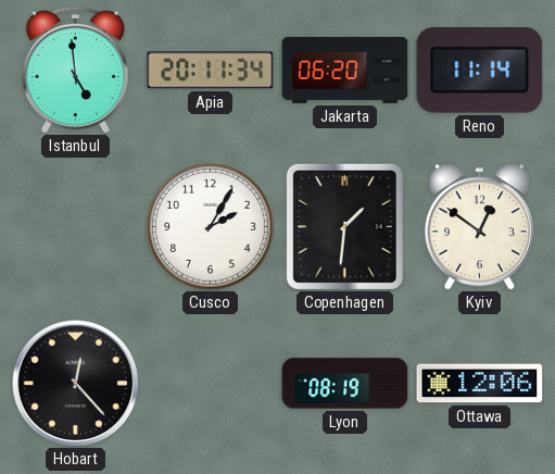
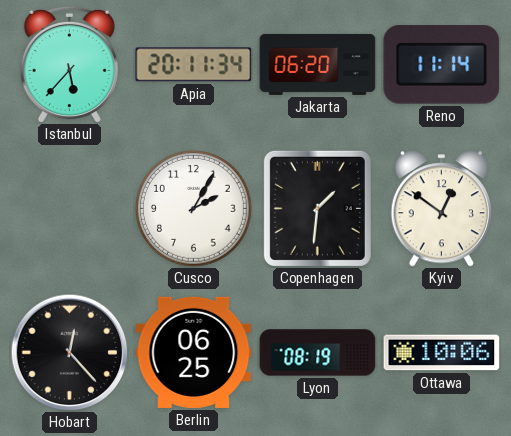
Istanbul: 4:59 -> 5:37
Berlin: none -> 06:25
Ottawa: 12:06 -> 10:06
